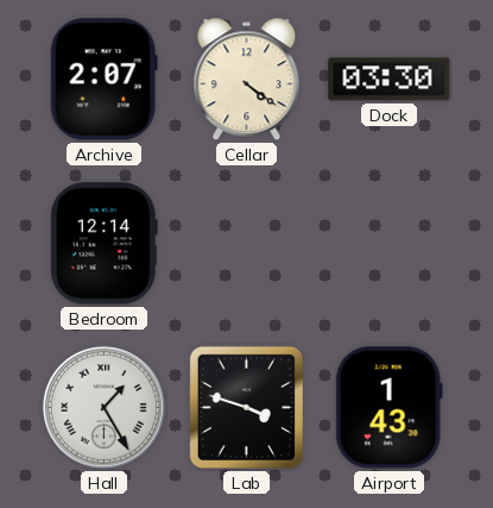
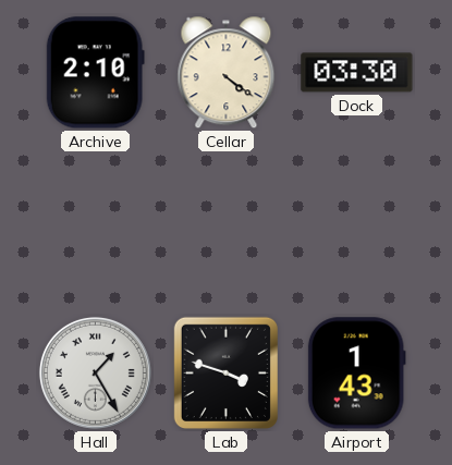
Archive: 2:07 -> 2:10
Bedroom: 12:14 -> none
